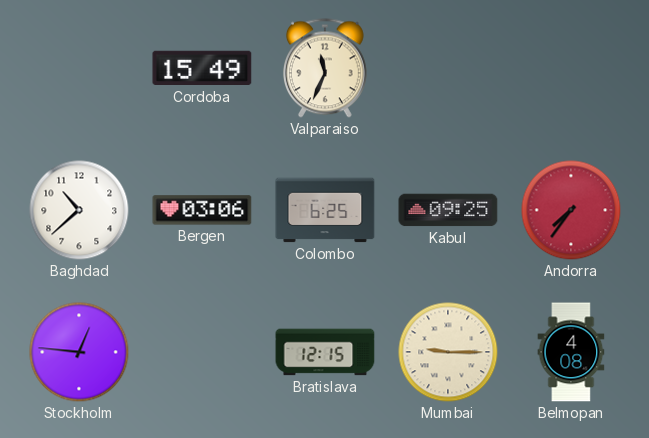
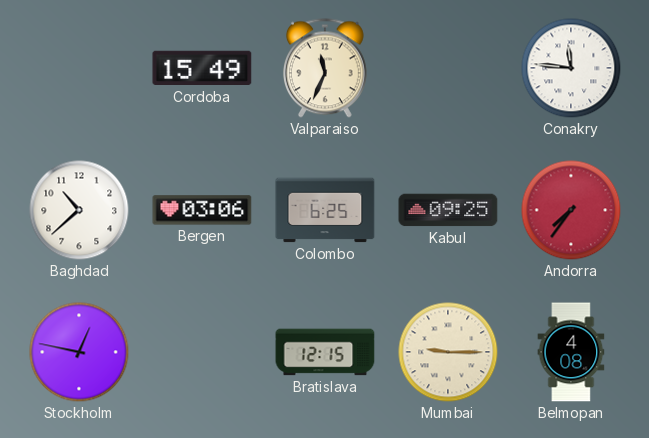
Conakry: none -> 11:46
Stockholm: 12:46 -> 12:47
